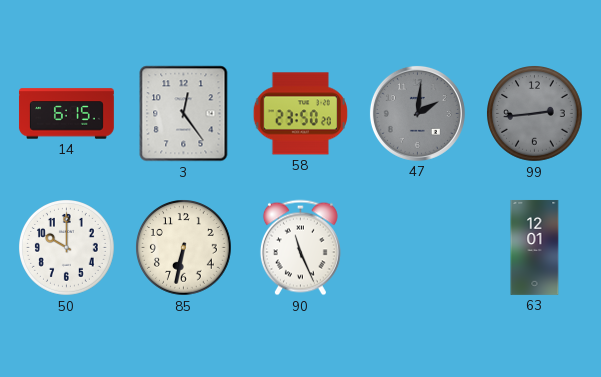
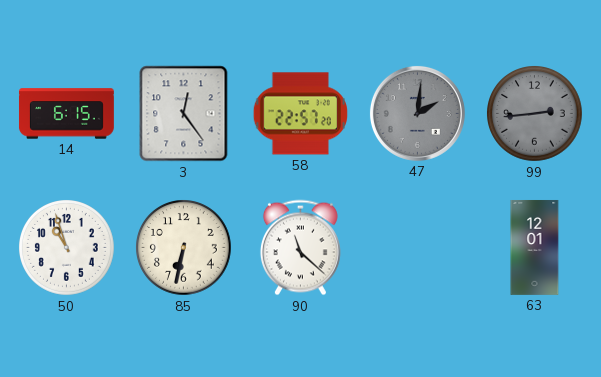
58: 23:50 -> 22:57
50: 10:00 -> 10:57
90: 11:26 -> 11:22
